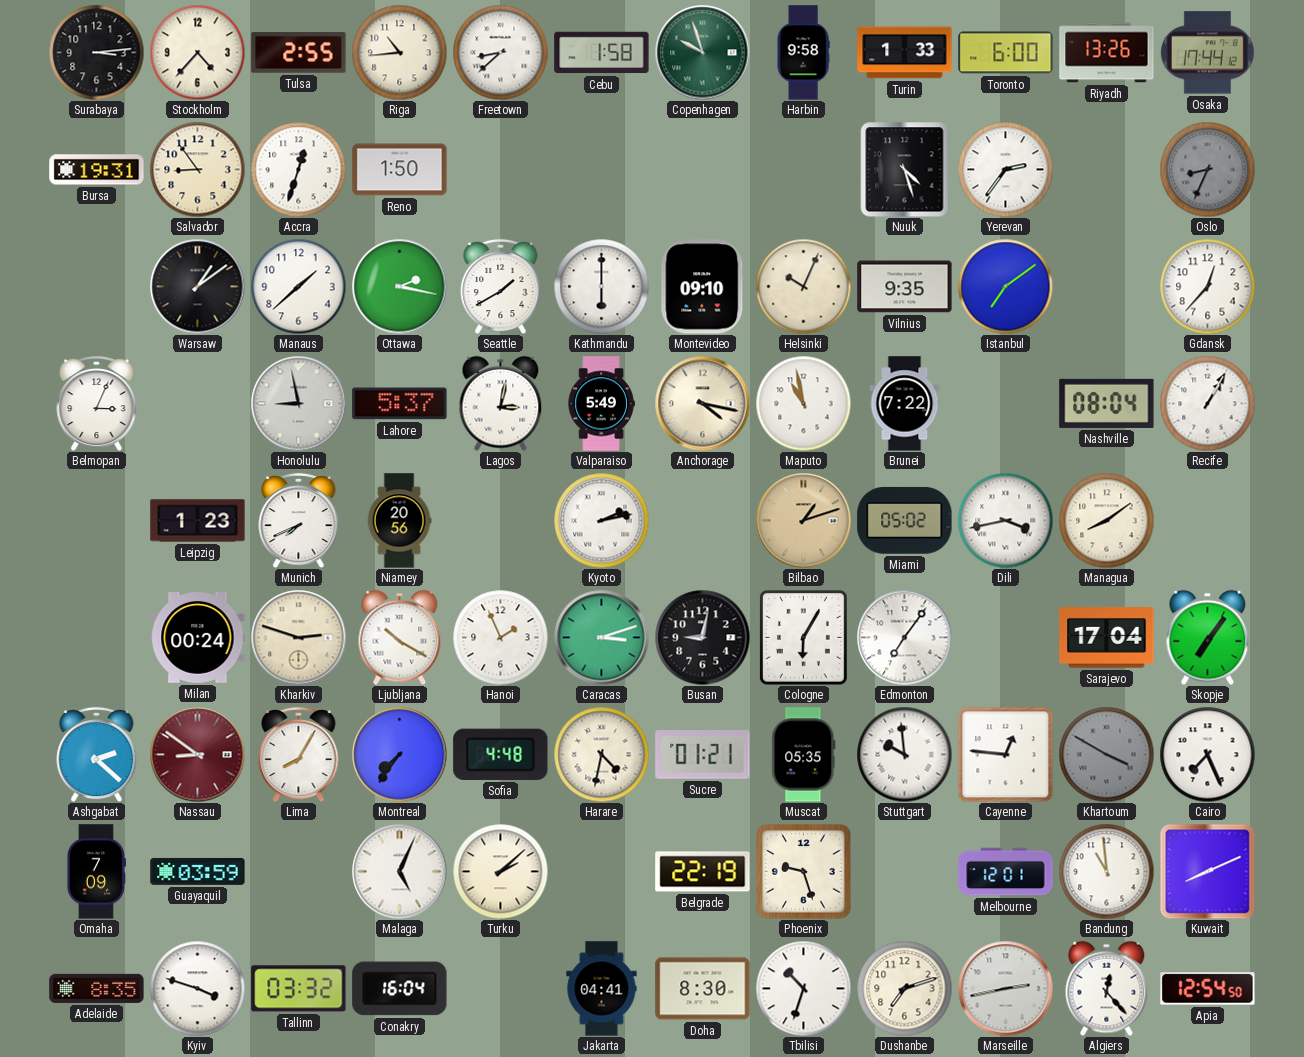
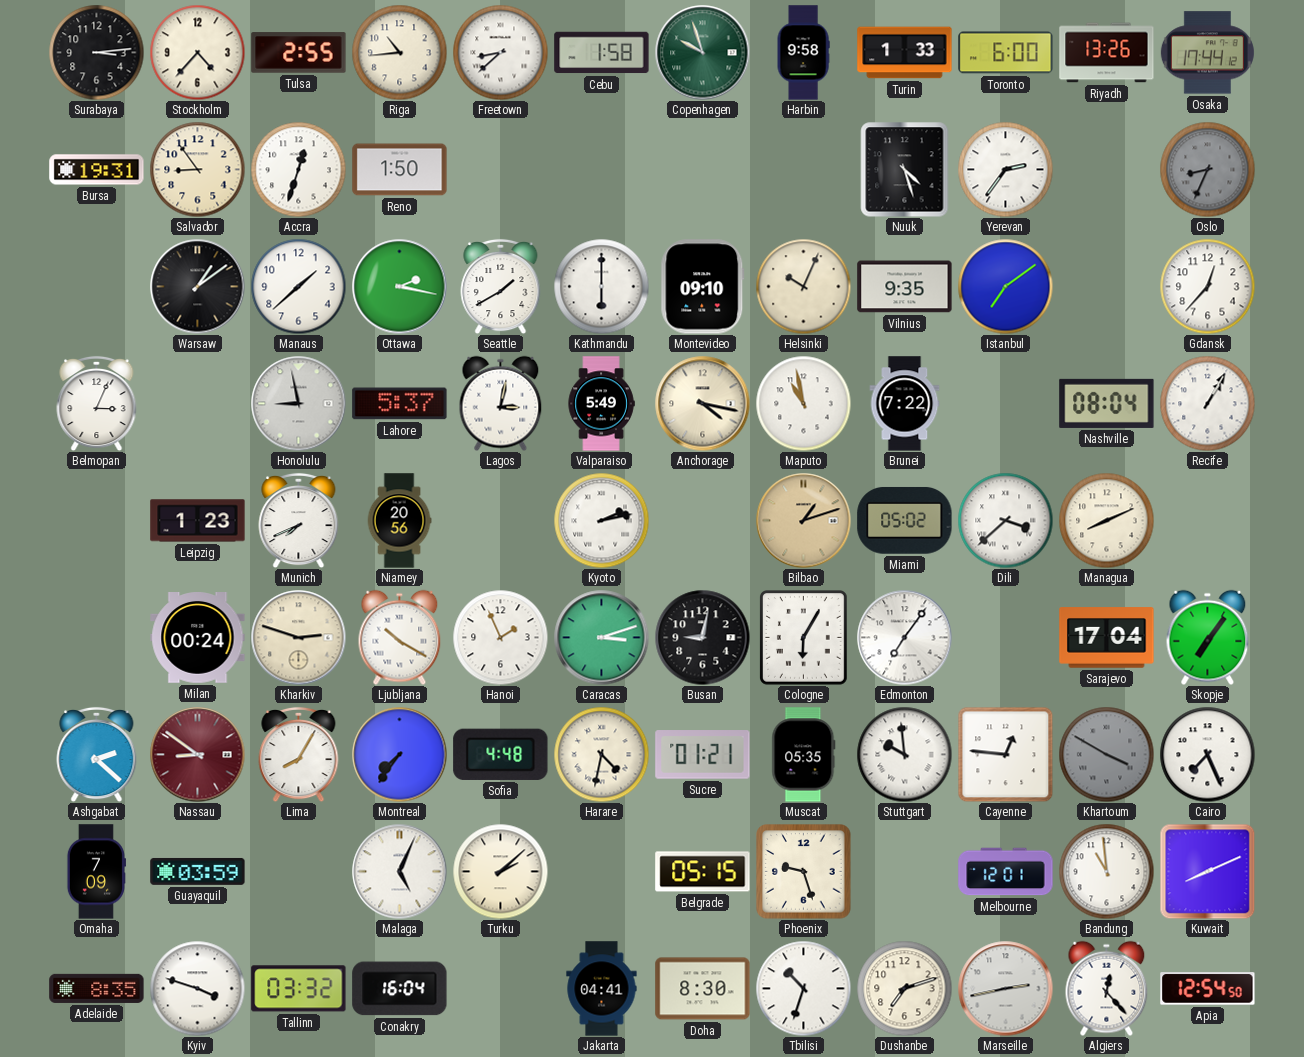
Dili: 3:43 -> 3:38
Managua: 8:09 -> 8:11
Belgrade: 22:19 -> 05:15
